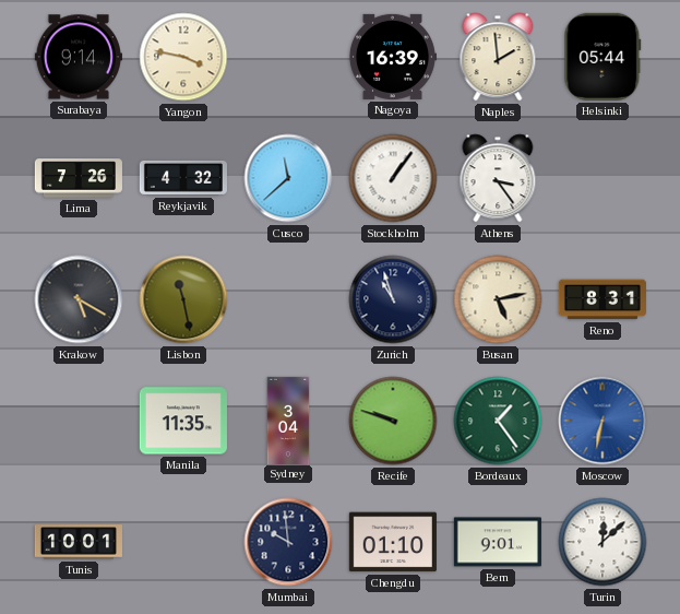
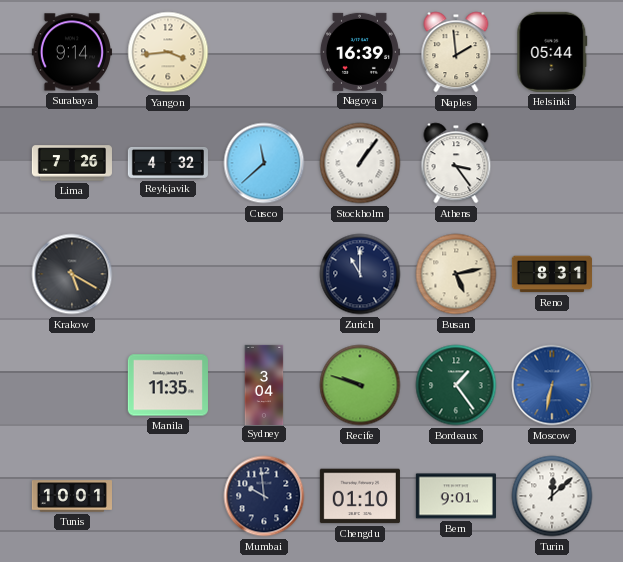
Yangon: 3:47 -> 3:44
Lisbon: 11:28 -> none
Zurich: 10:57 -> 11:00
